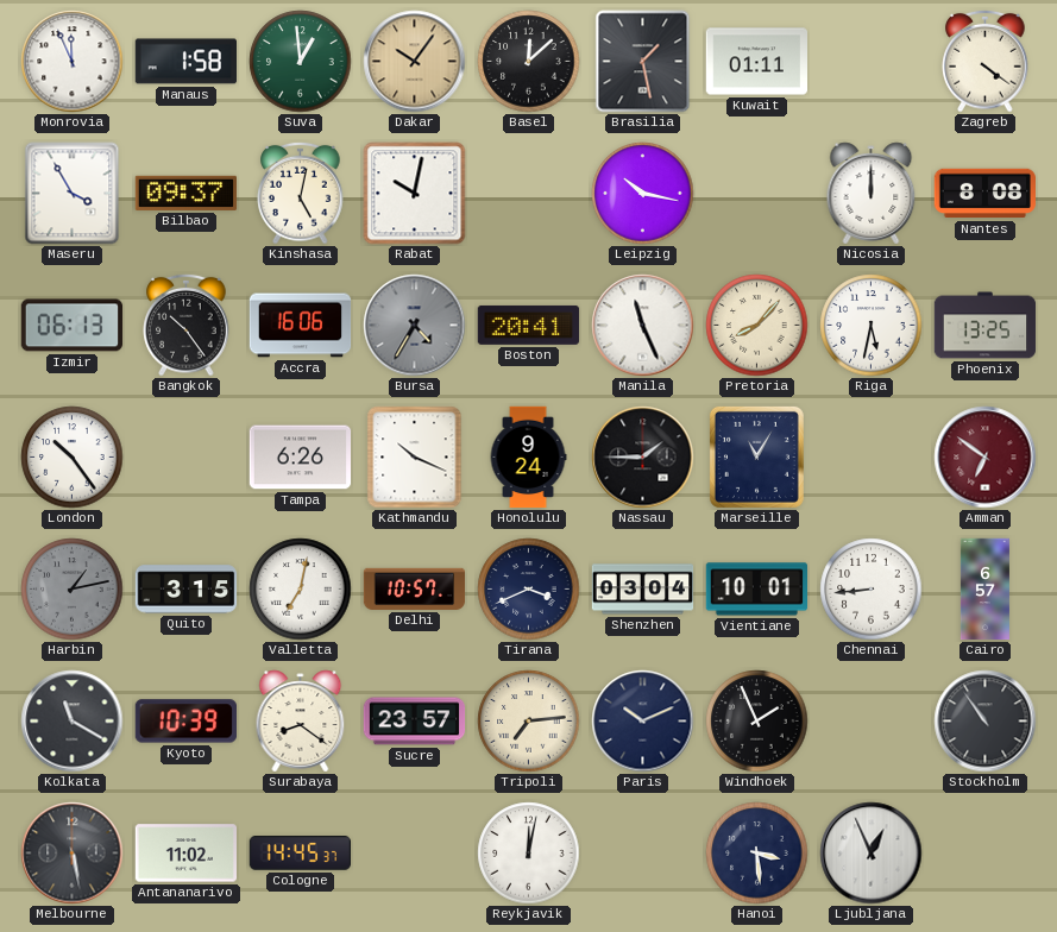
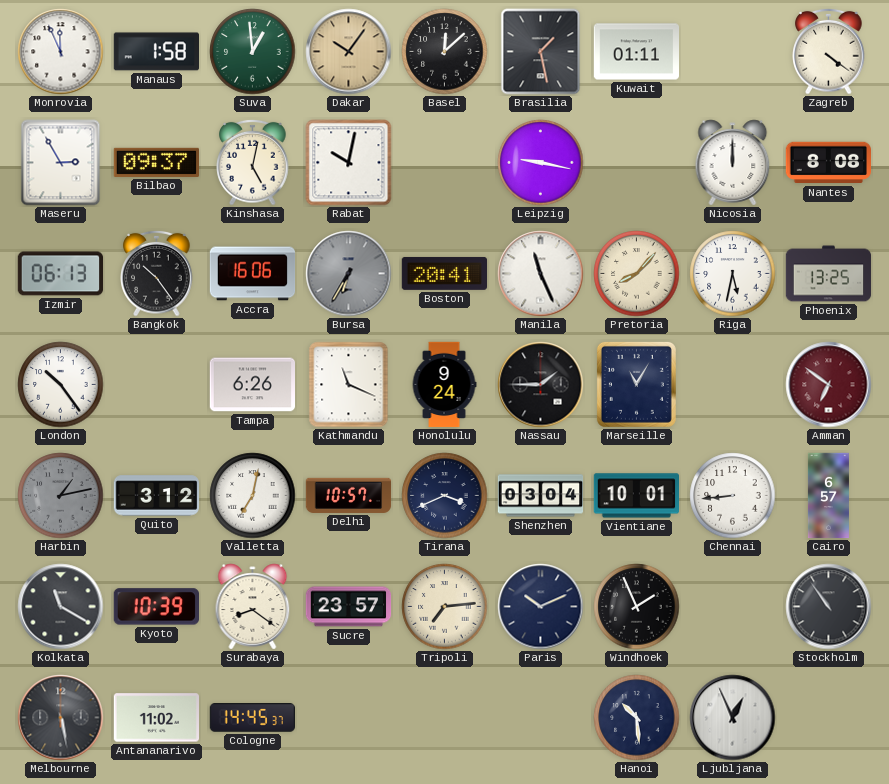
Maseru: 3:55 -> 2:55
Leipzig: 10:17 -> 9:17
Bursa: 4:35 -> 6:35
Kathmandu: 10:19 -> 11:19
Quito: 3:15 -> 3:12
Reykjavik: 12:02 -> none
Hanoi: 3:29 -> 10:29
